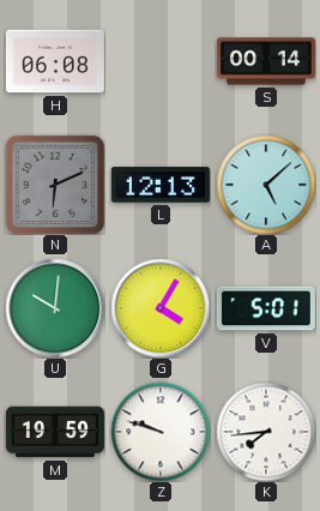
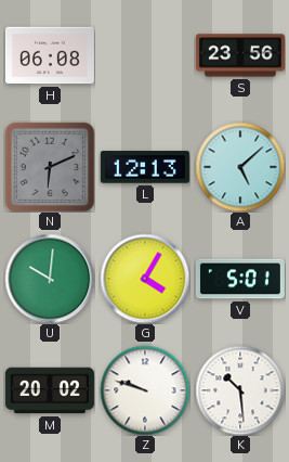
S: 00:14 -> 23:56
M: 19:59 -> 20:02
K: 7:44 -> 10:29
